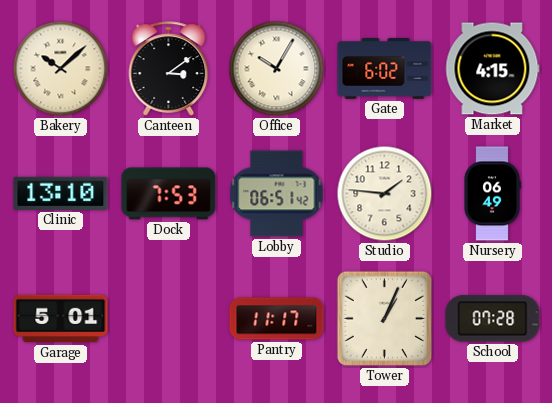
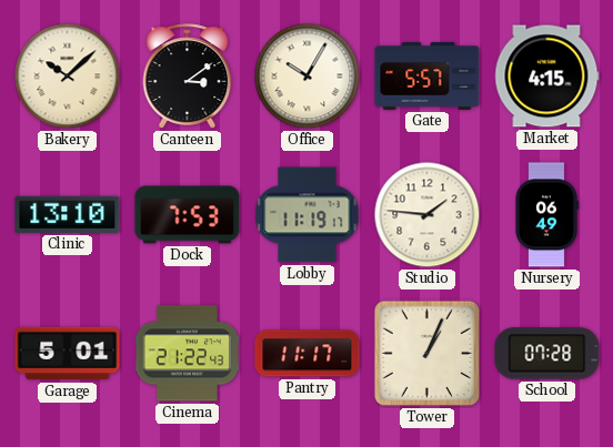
Gate: 6:02 -> 5:57
Lobby: 06:51 -> 11:19
Cinema: none -> 21:22
